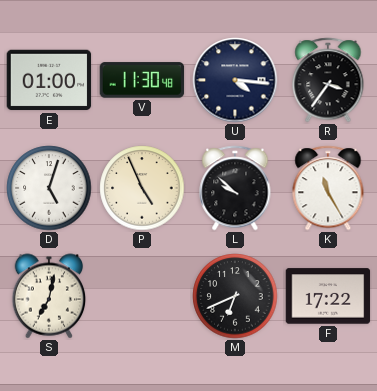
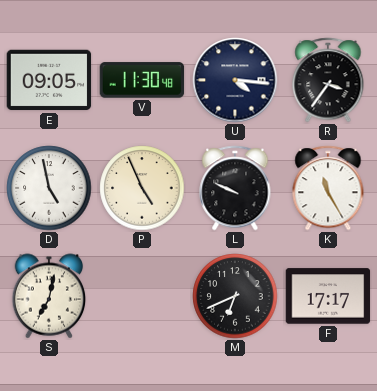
E: 01:00 -> 09:05
D: 5:03 -> 4:58
L: 9:52 -> 9:49
F: 17:22 -> 17:17
